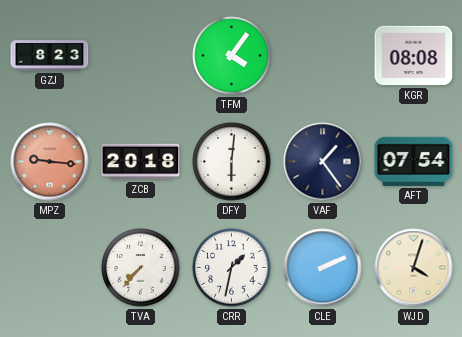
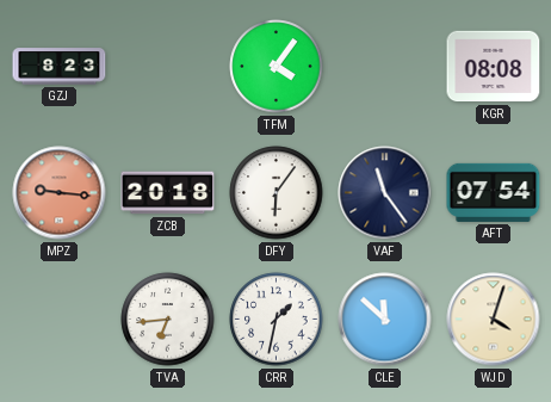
DFY: 6:01 -> 6:06
VAF: 1:24 -> 11:24
TVA: 7:37 -> 6:44
CLE: 2:11 -> 11:52
